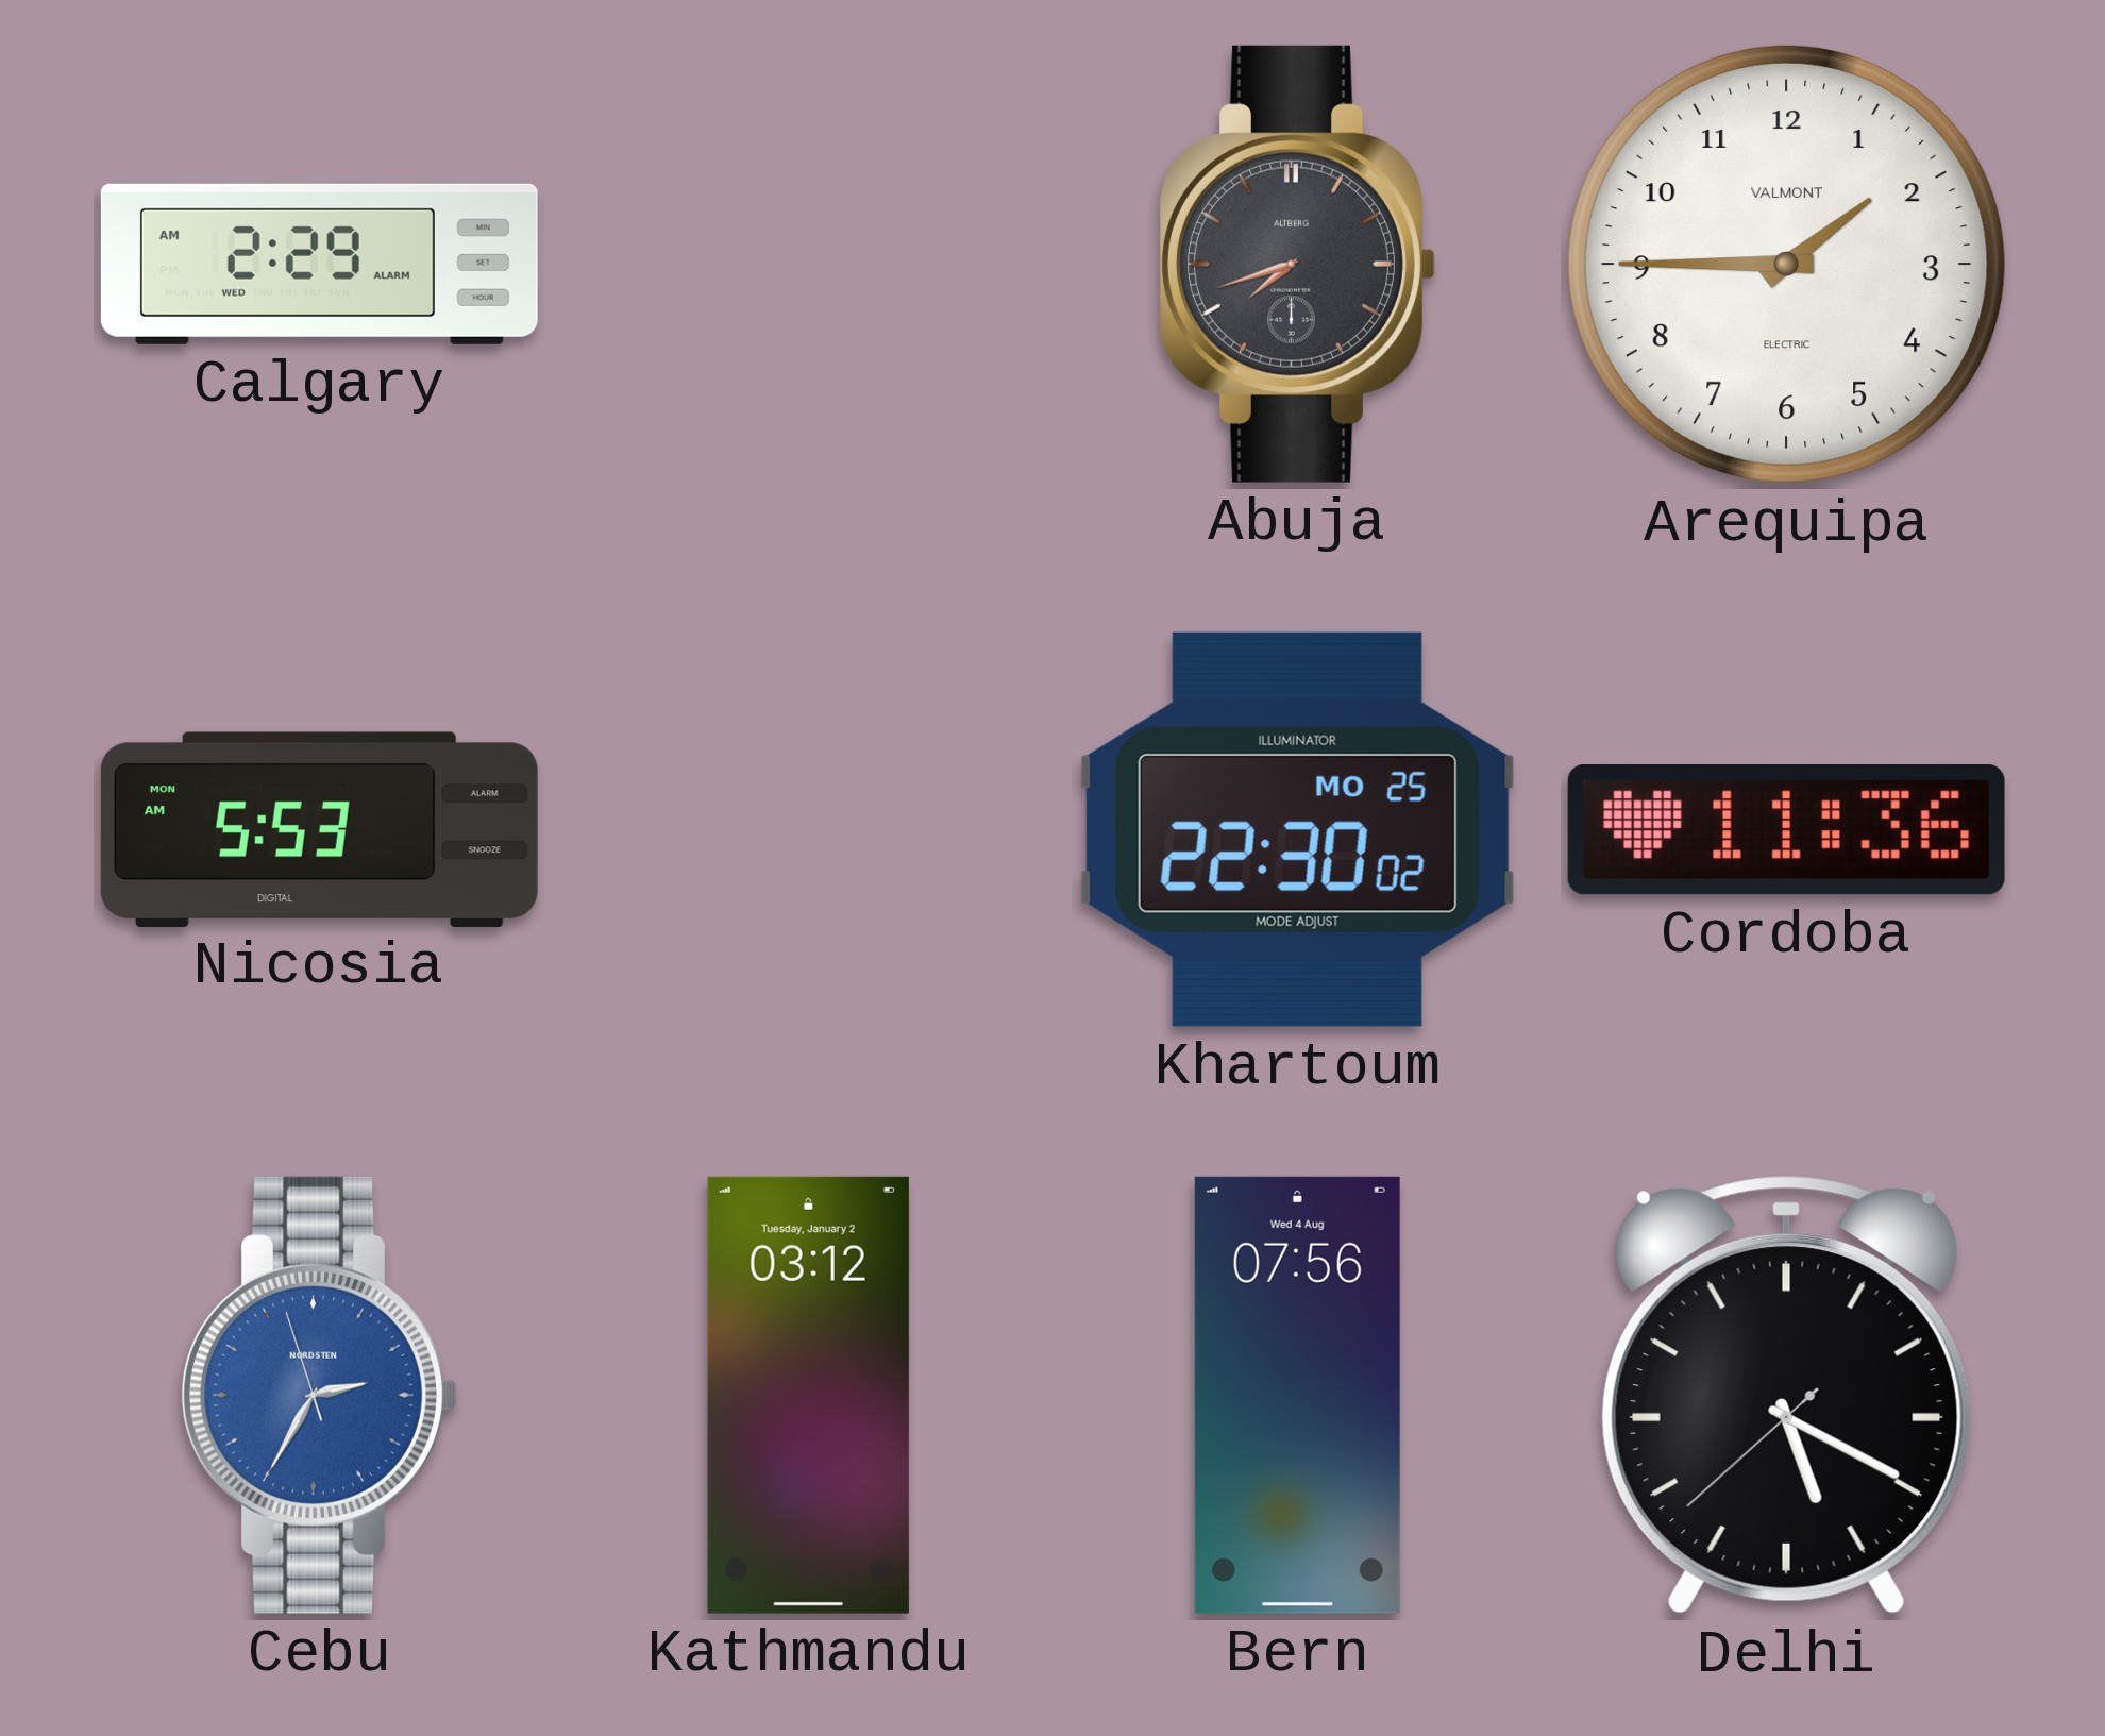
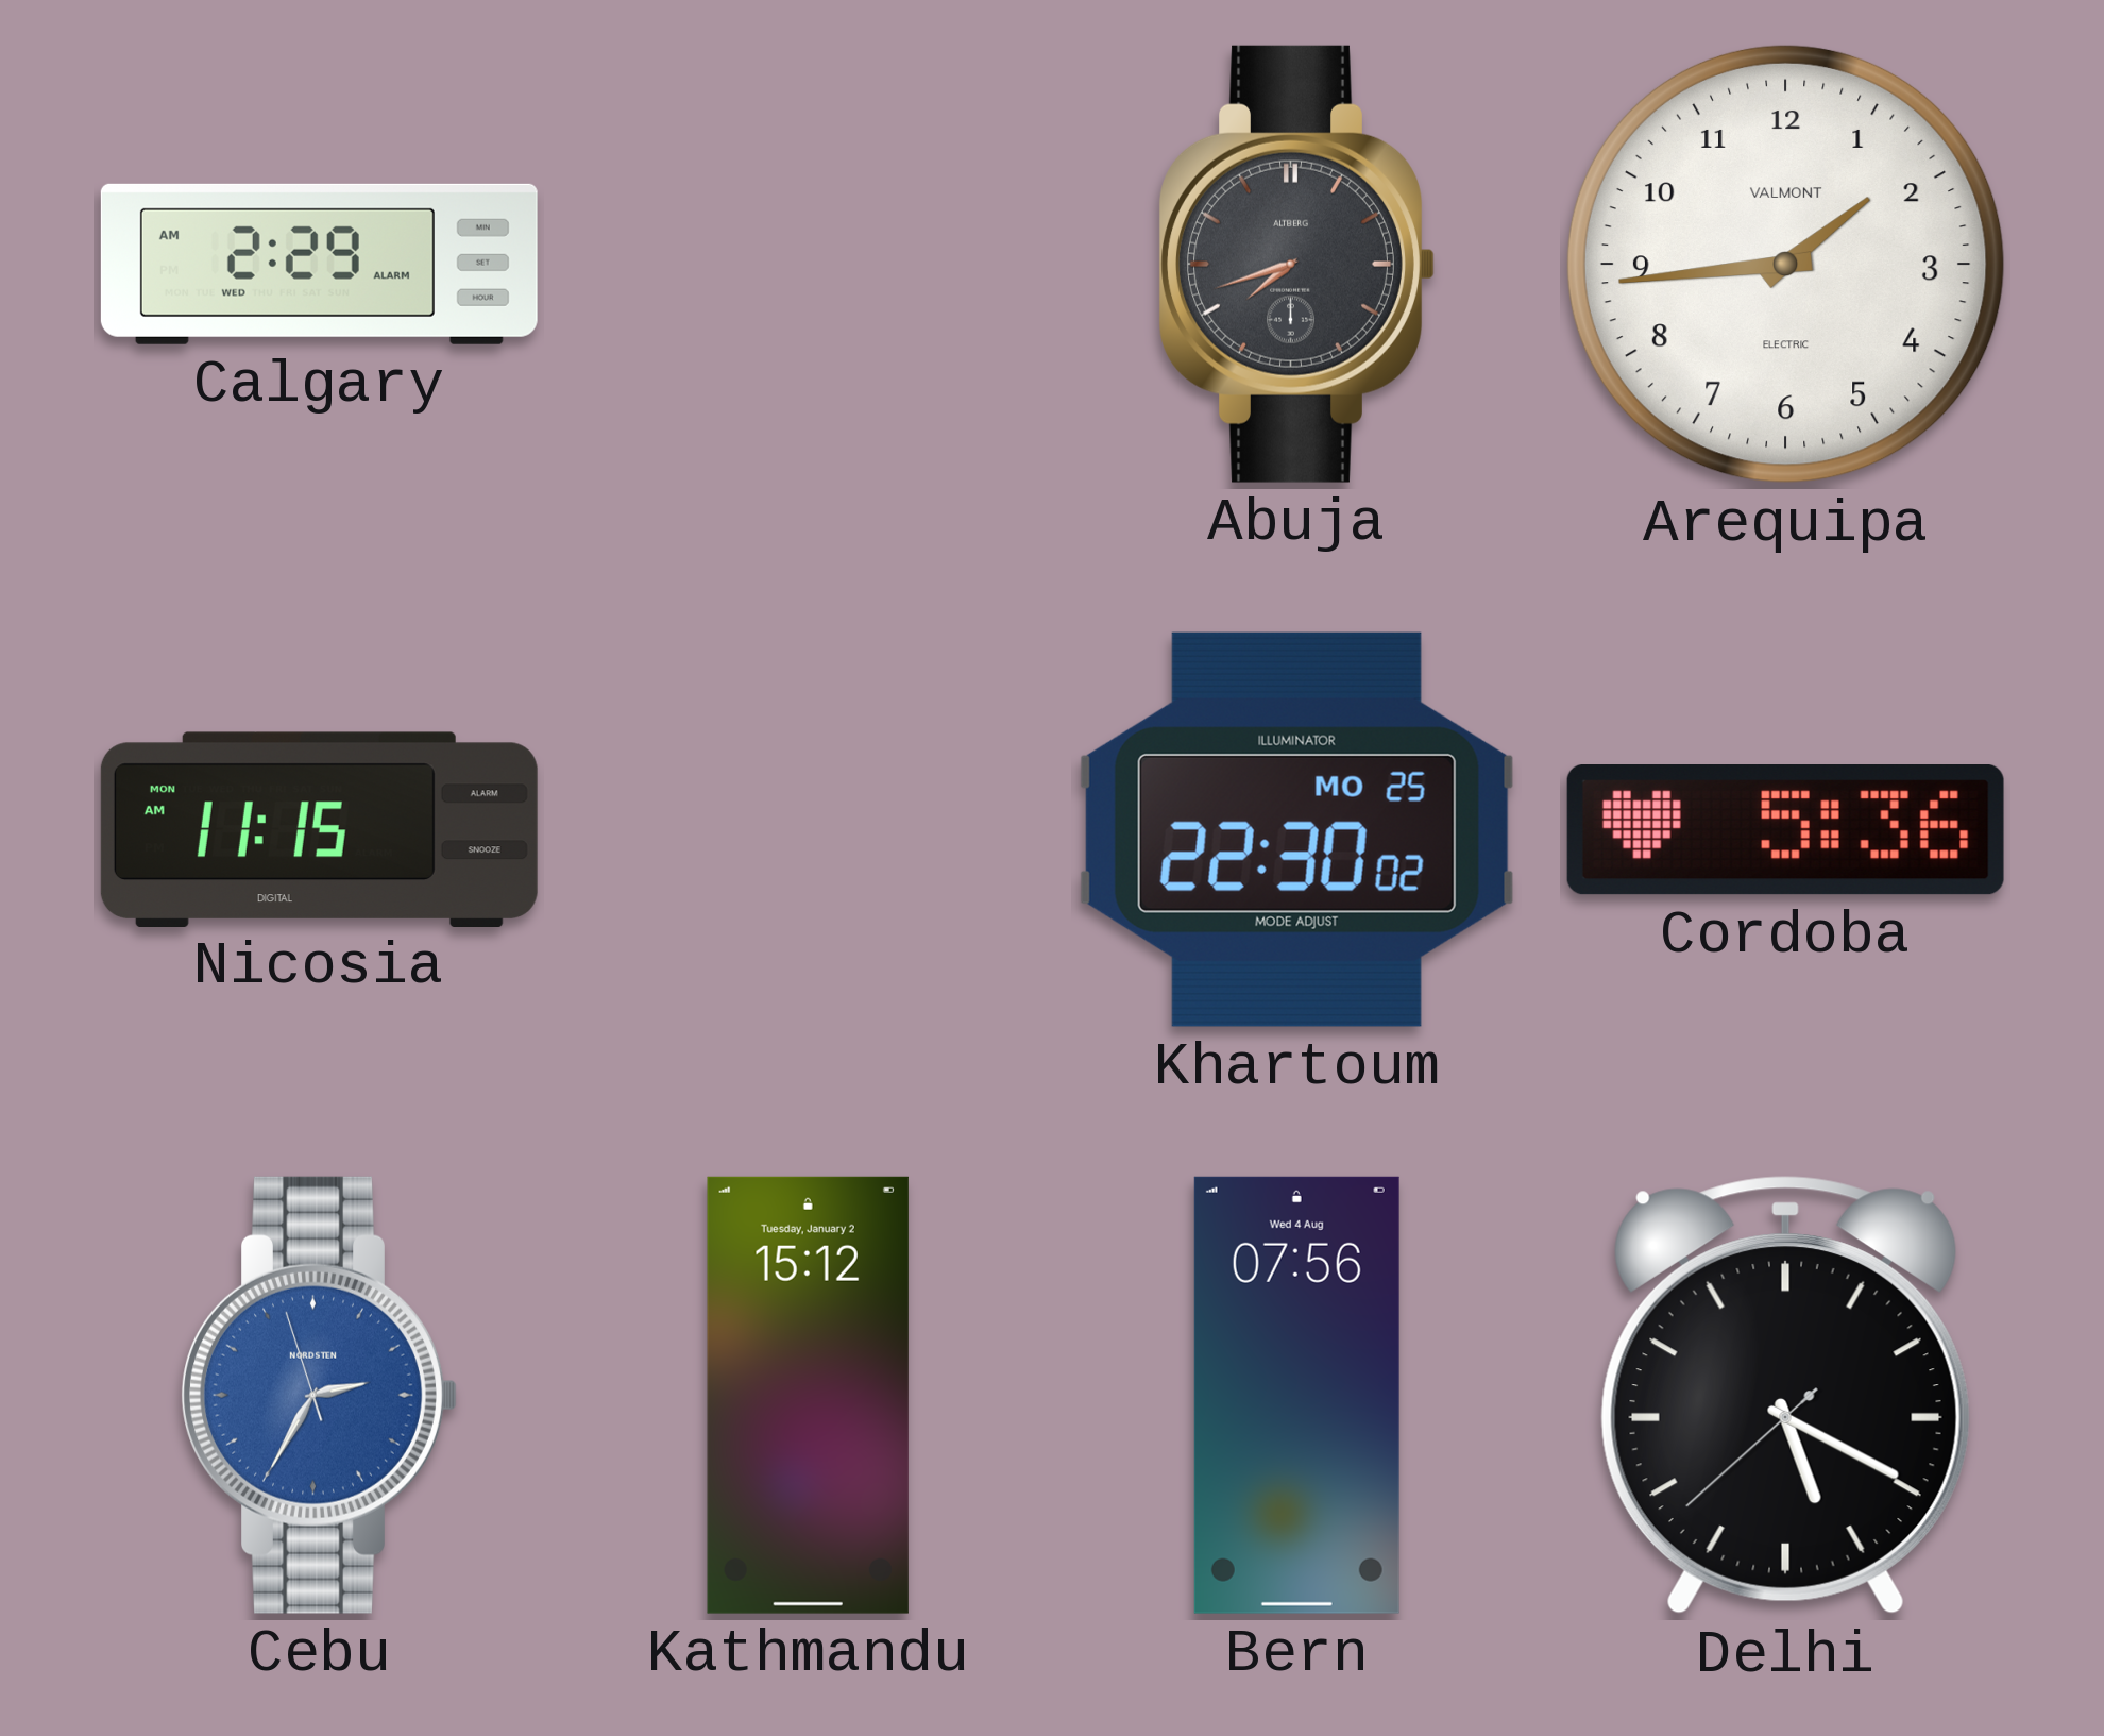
Arequipa: 1:45 -> 1:44
Nicosia: 5:53 -> 11:15
Cordoba: 11:36 -> 5:36
Kathmandu: 03:12 -> 15:12
